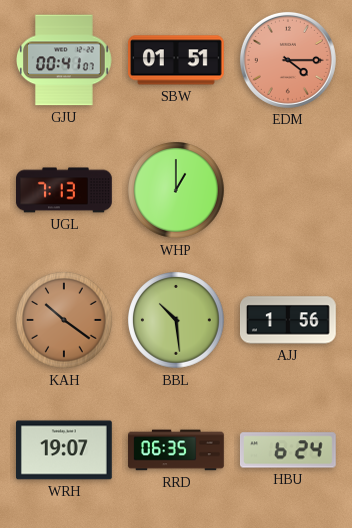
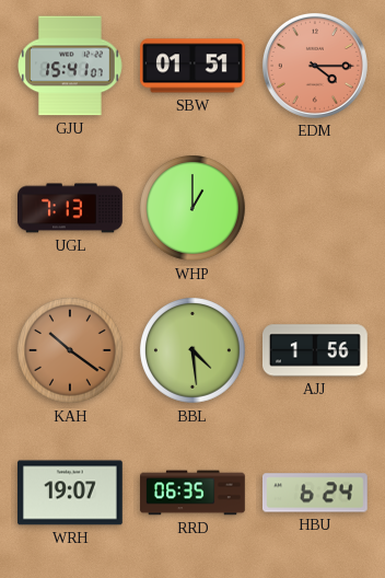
GJU: 00:41 -> 15:41
BBL: 10:29 -> 4:29
